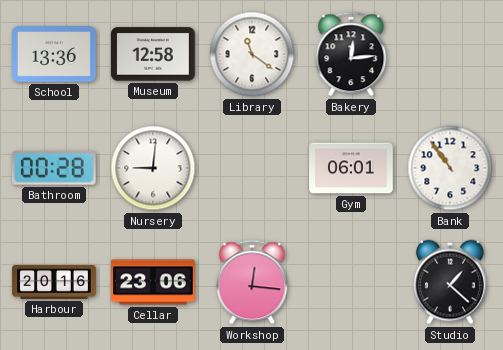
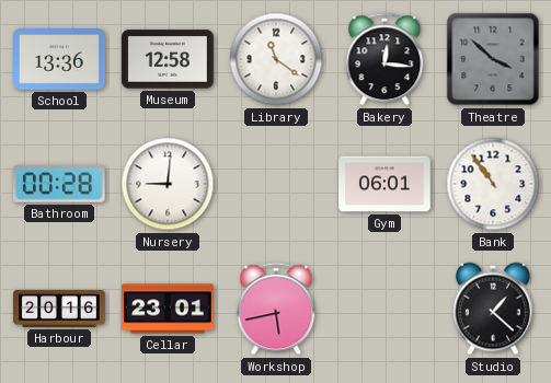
Bakery: 12:14 -> 12:16
Theatre: none -> 3:52
Cellar: 23:06 -> 23:01
Workshop: 12:16 -> 5:43
